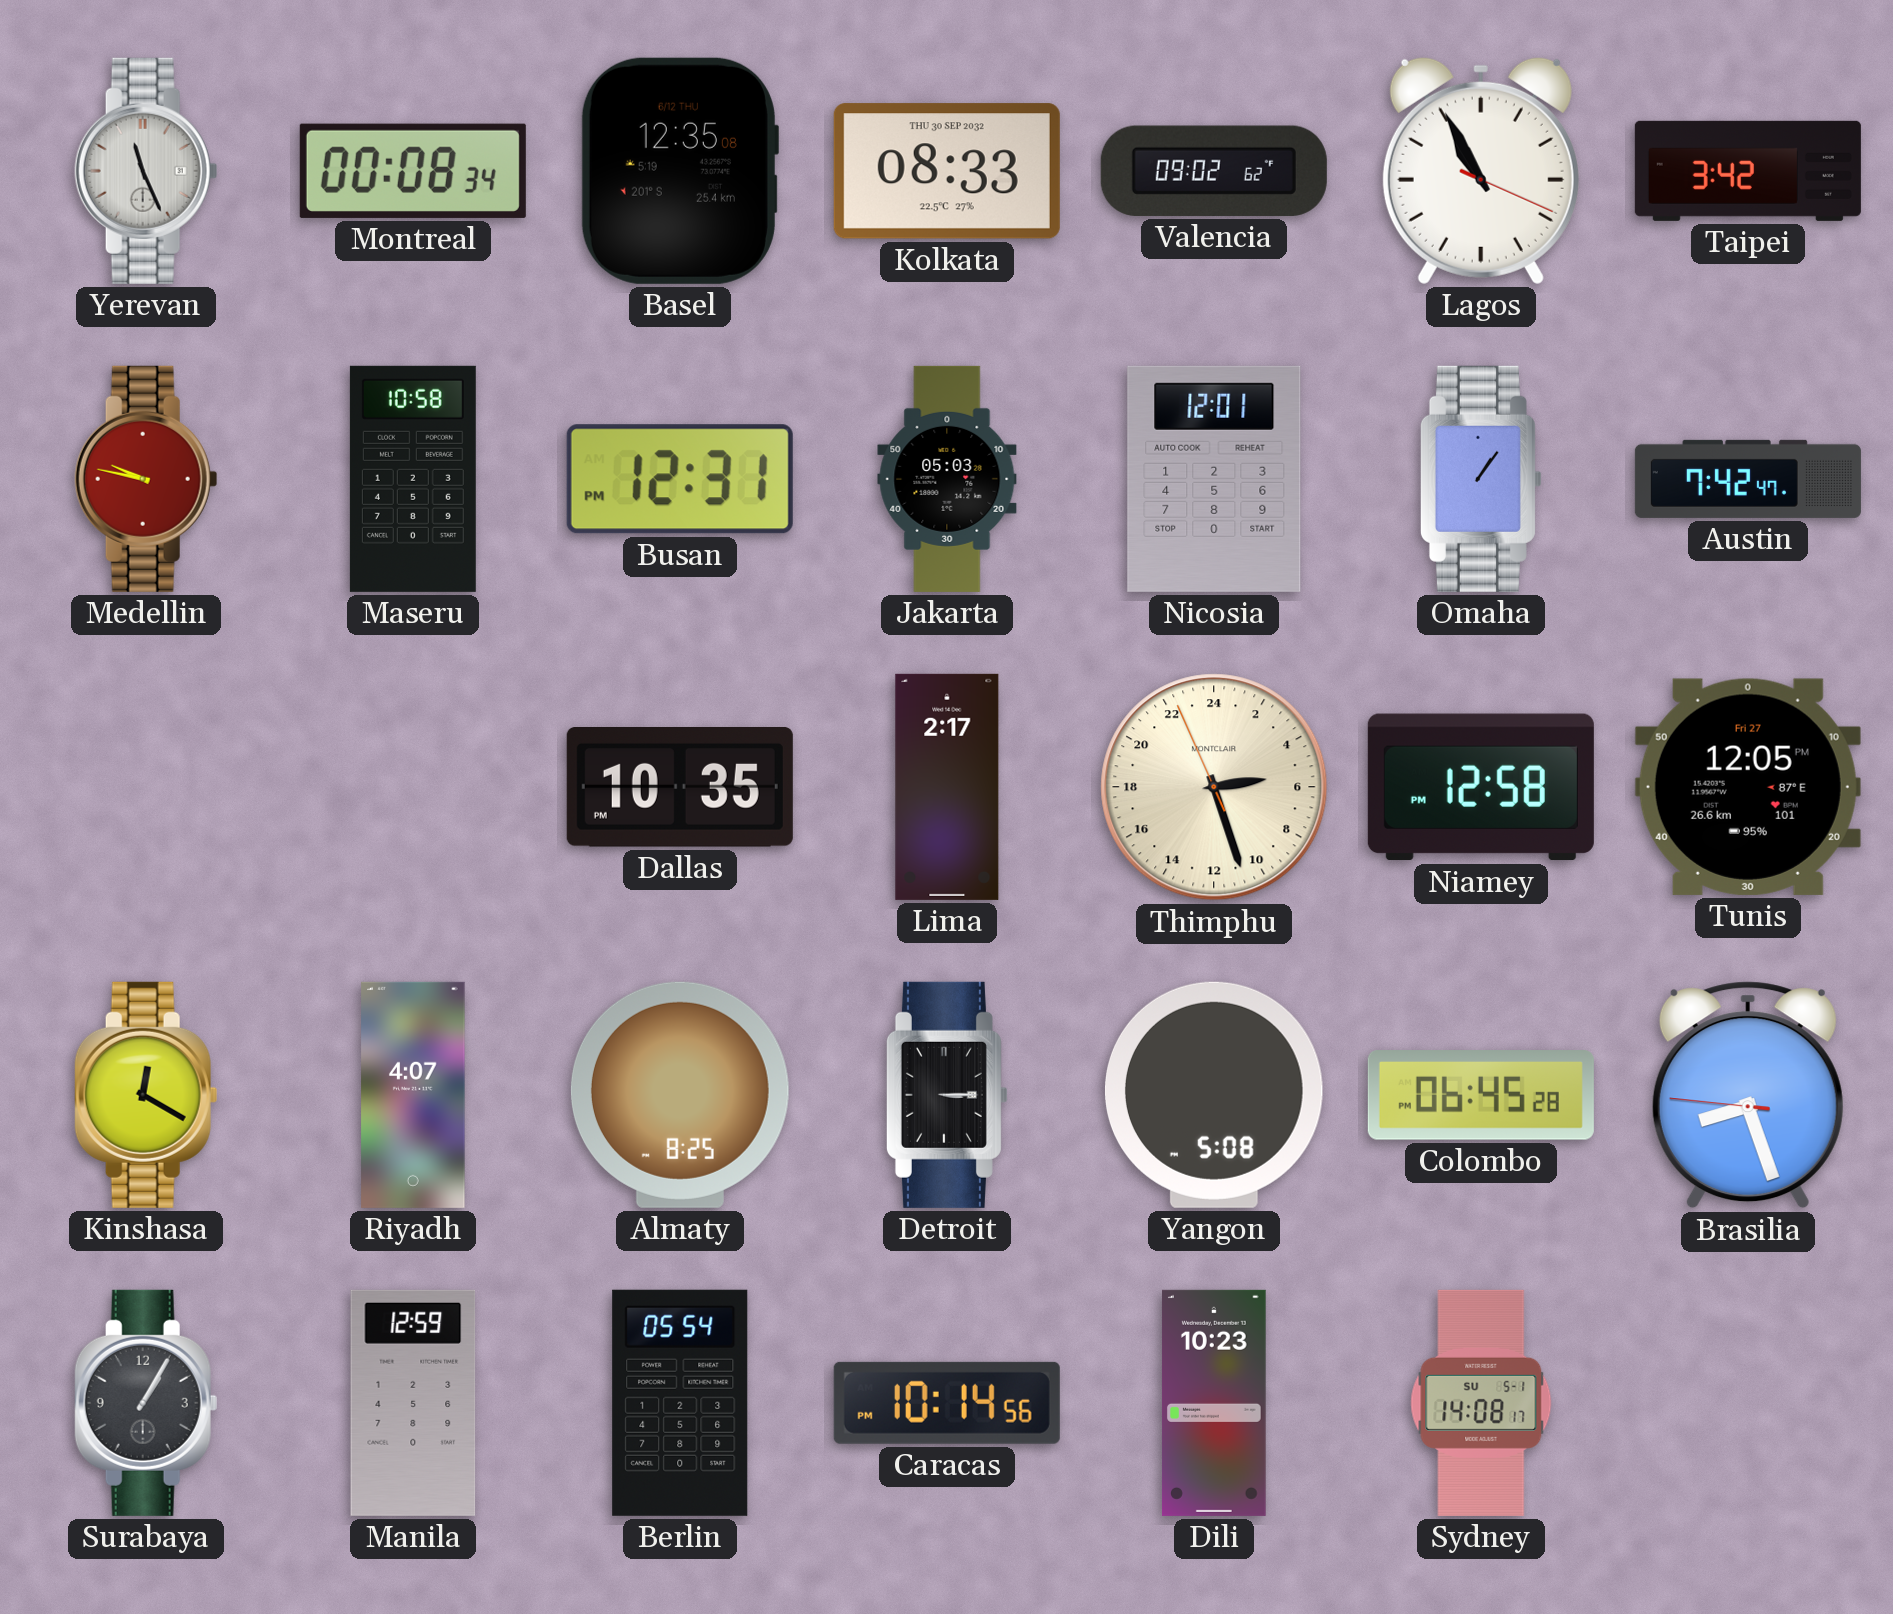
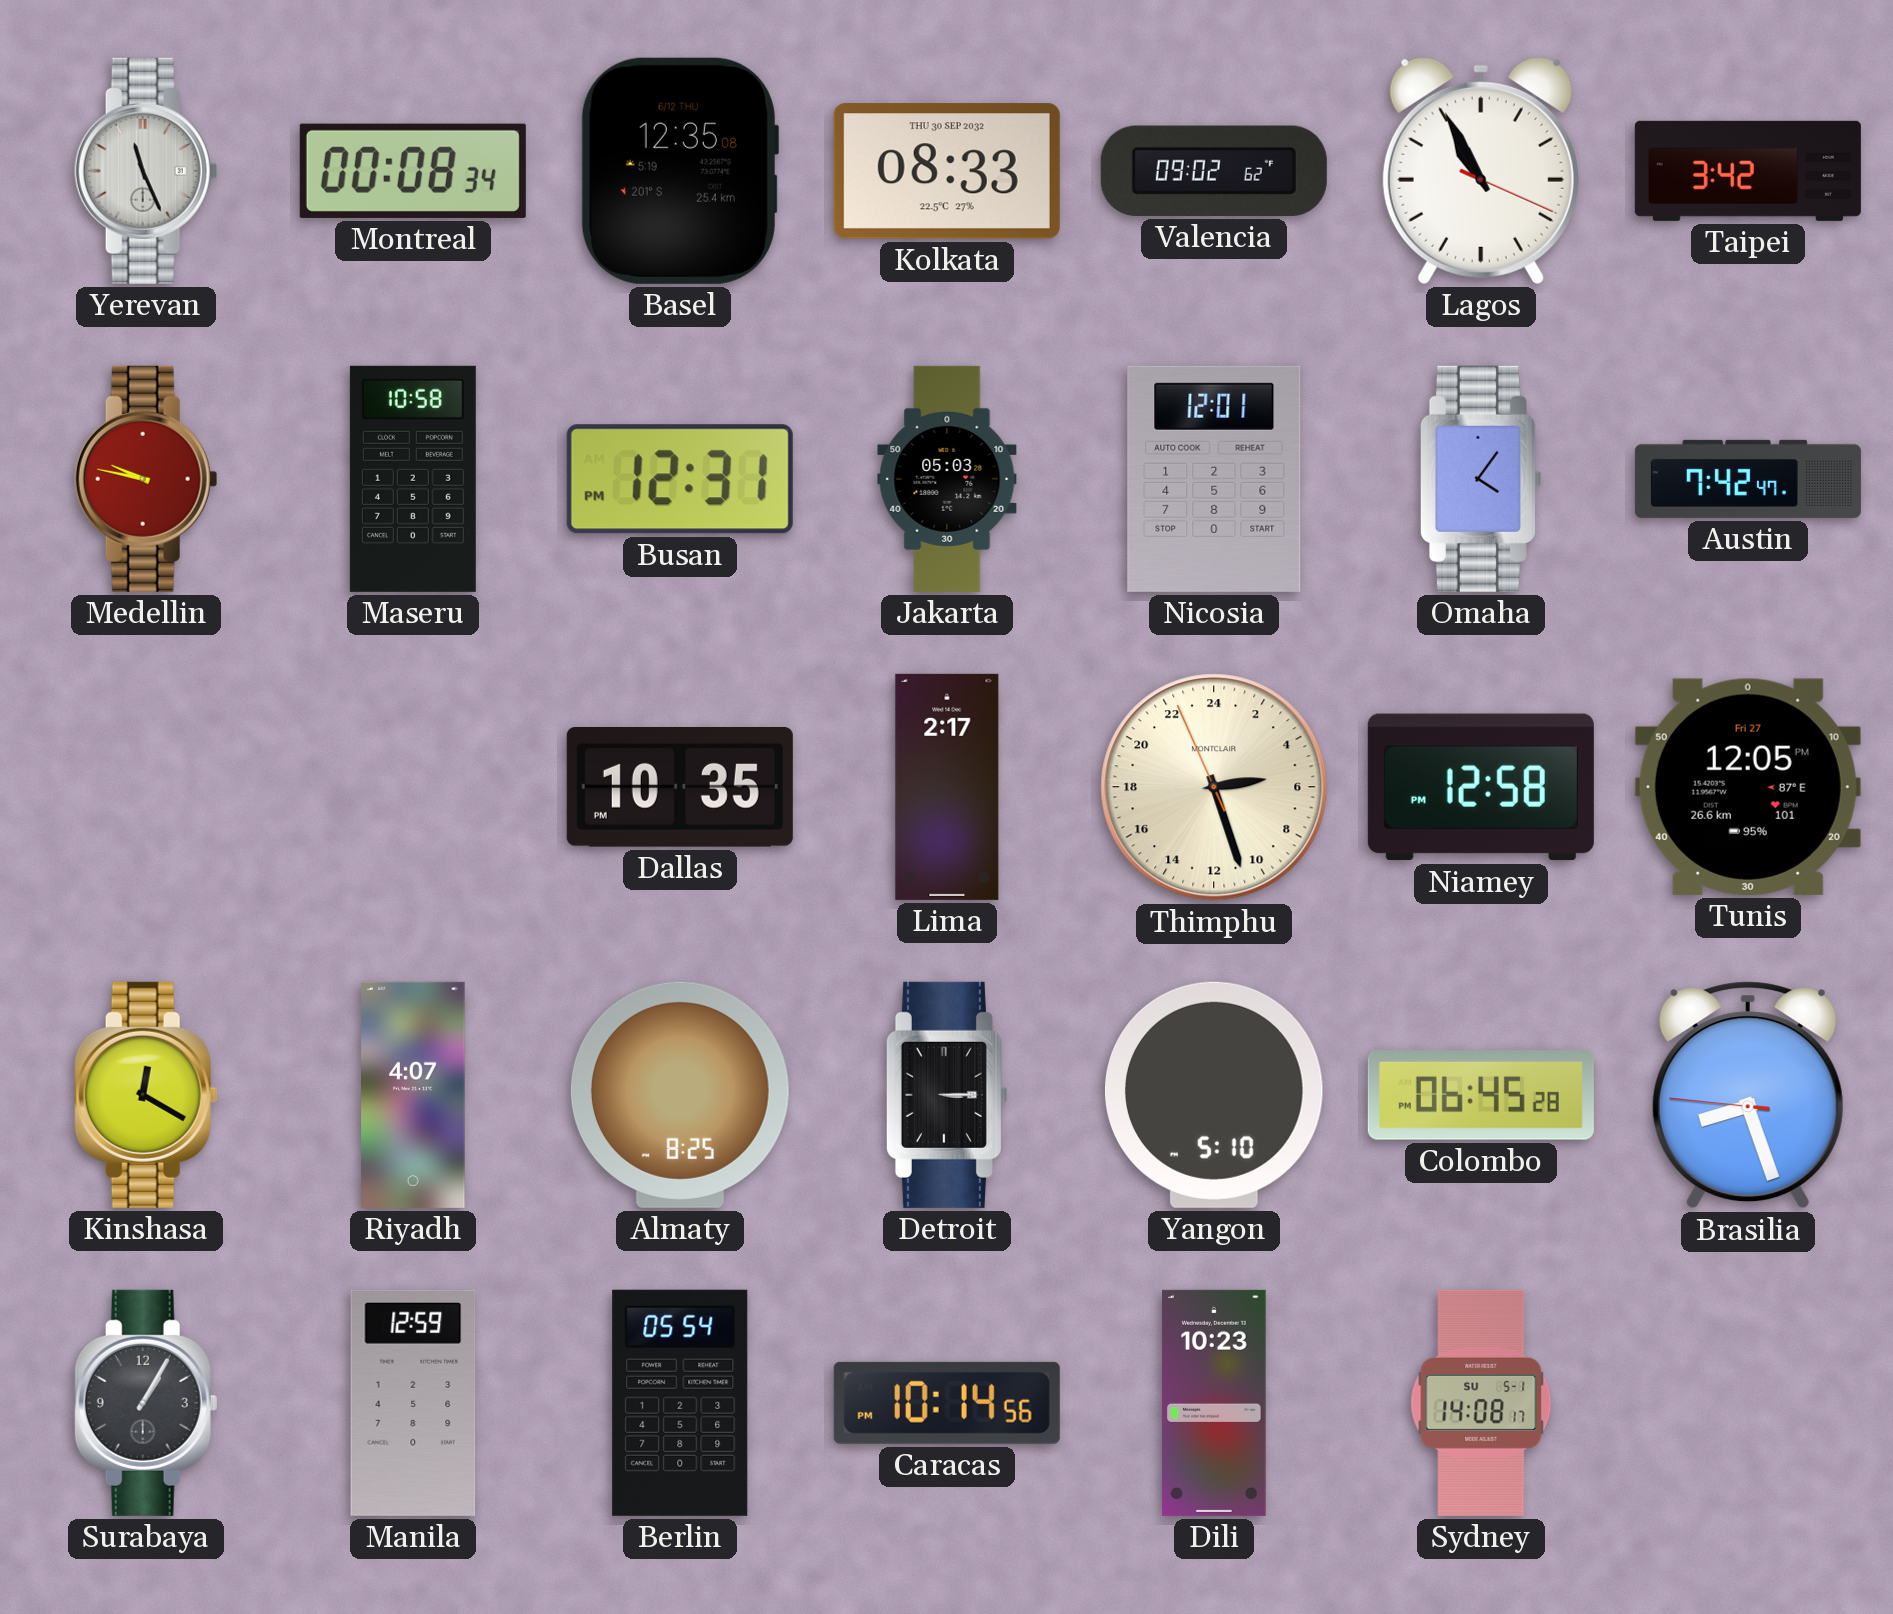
Omaha: 1:06 -> 4:06
Yangon: 5:08 -> 5:10
